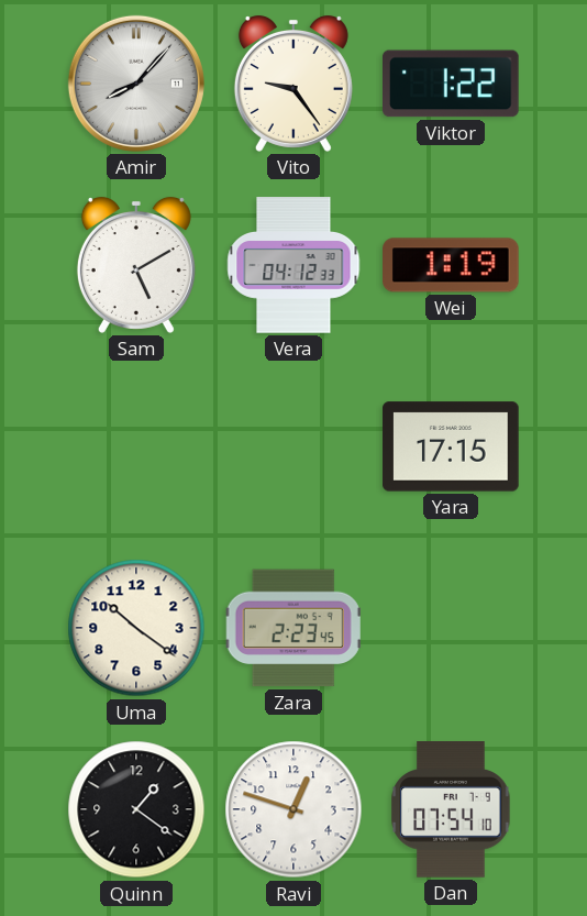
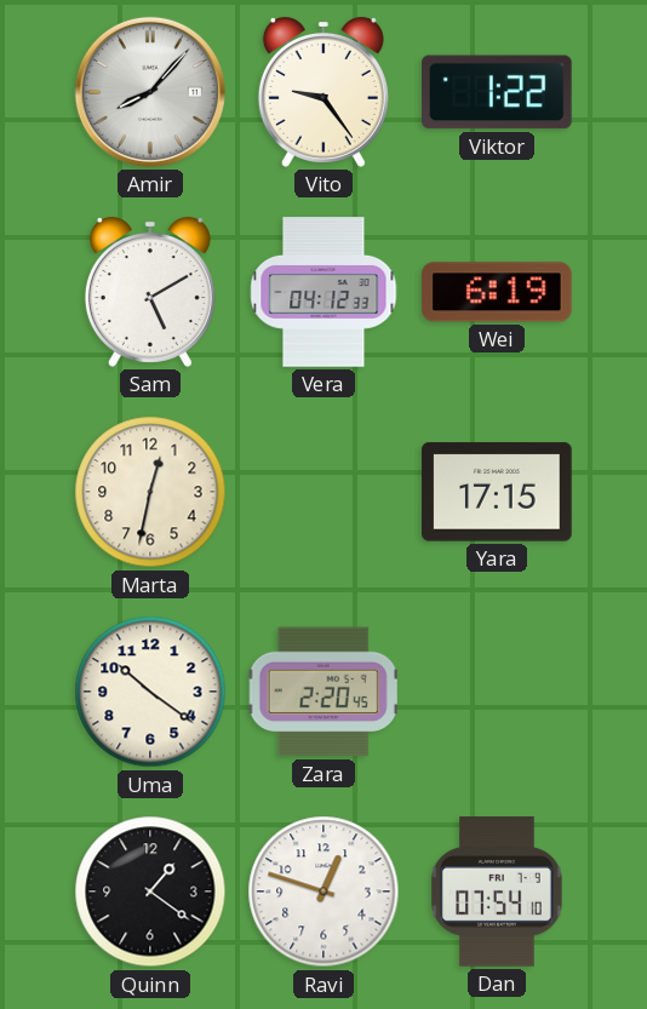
Wei: 1:19 -> 6:19
Marta: none -> 12:32
Zara: 2:23 -> 2:20
